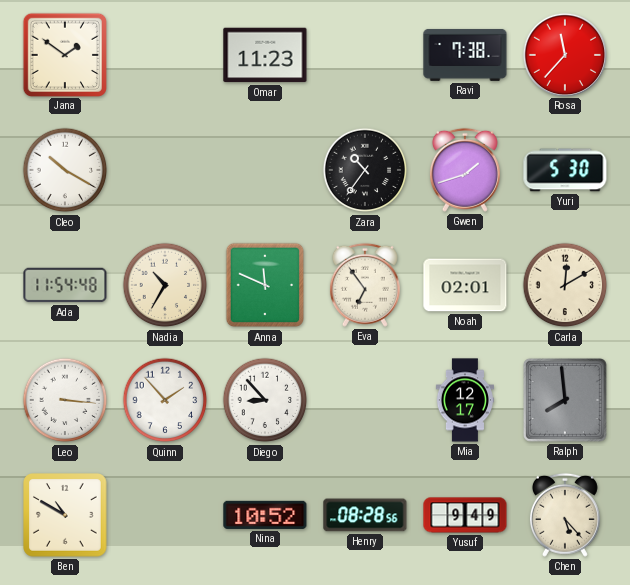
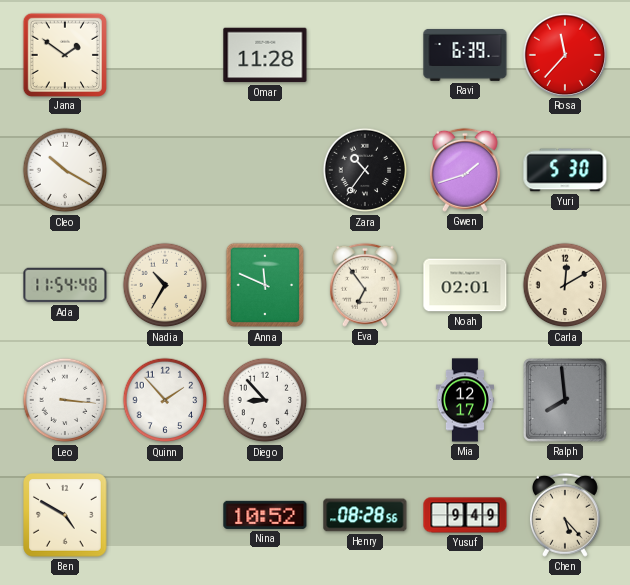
Omar: 11:23 -> 11:28
Ravi: 7:38 -> 6:39
Ben: 10:50 -> 4:50
